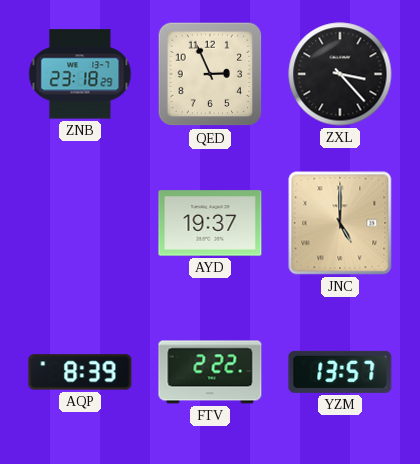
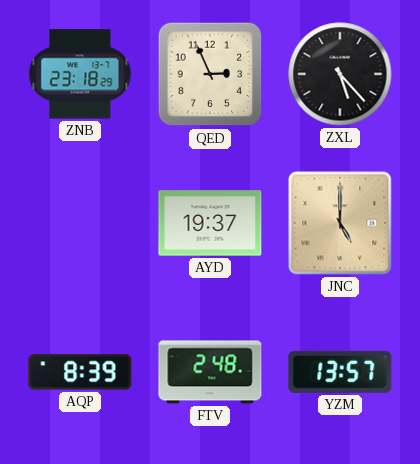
ZXL: 3:23 -> 5:23
FTV: 2:22 -> 2:48
